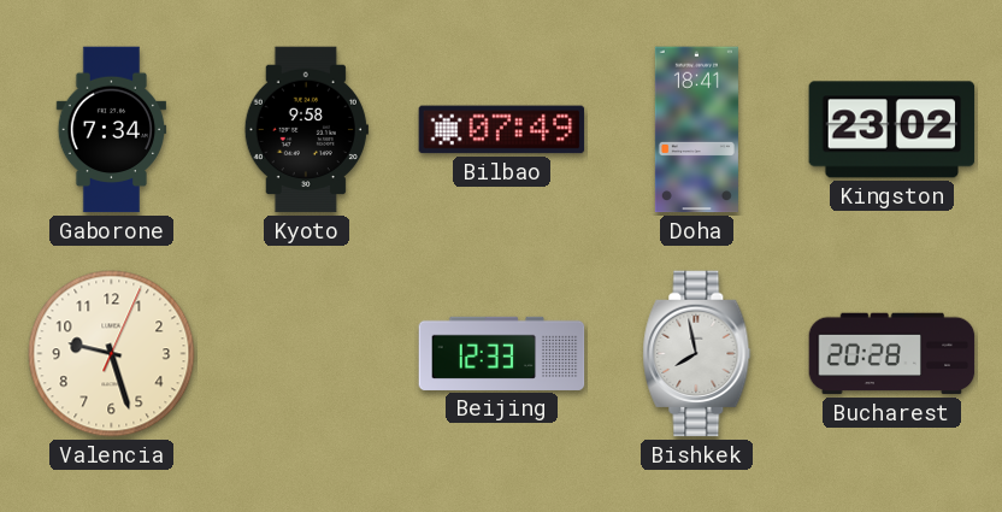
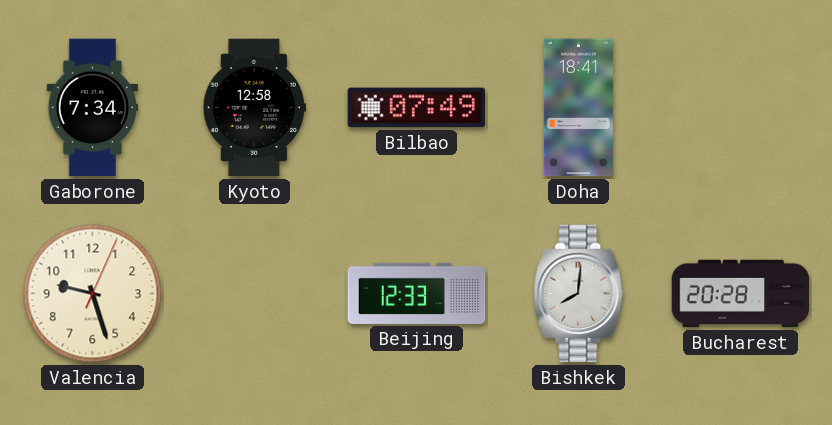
Kyoto: 9:58 -> 12:58
Kingston: 23:02 -> none
Bishkek: 7:58 -> 8:01
